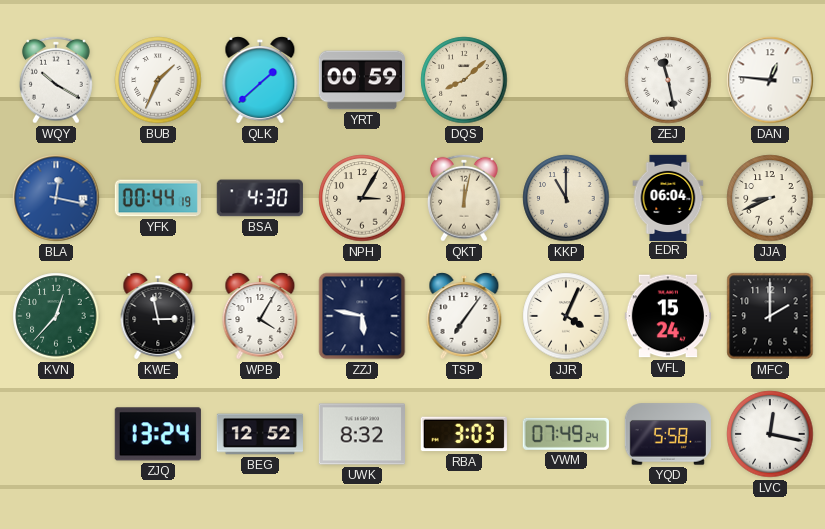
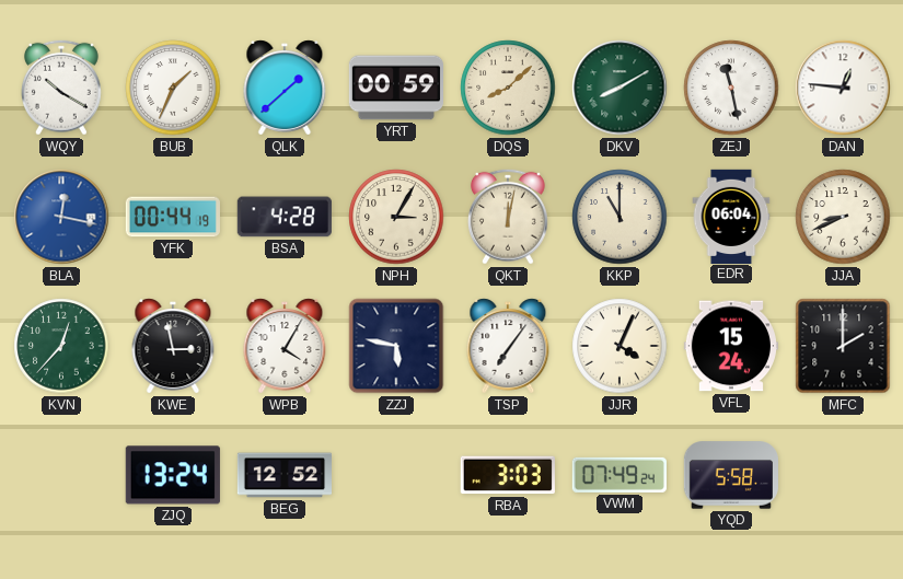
DKV: none -> 8:10
BSA: 4:30 -> 4:28
UWK: 8:32 -> none
LVC: 12:17 -> none
